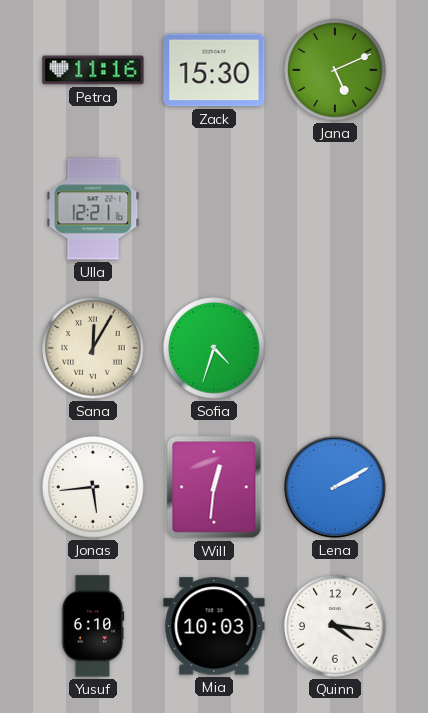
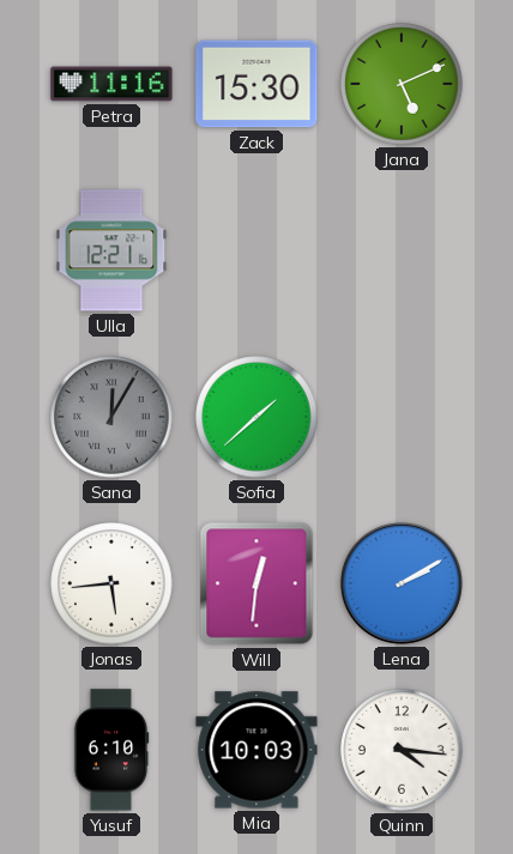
Sana dial: cream -> grey
Sofia: 4:33 -> 1:38
